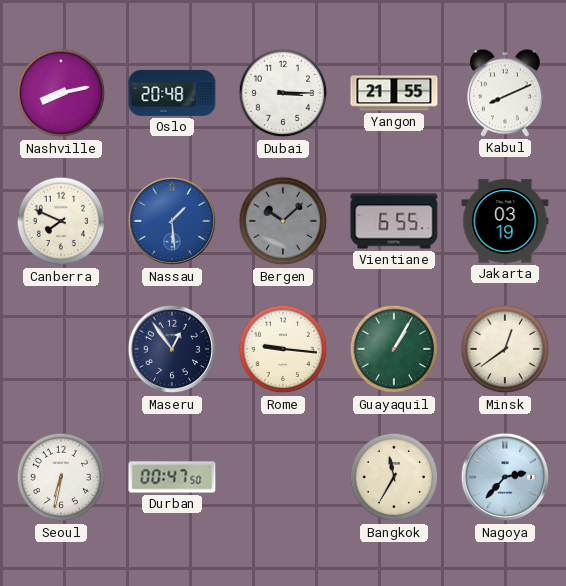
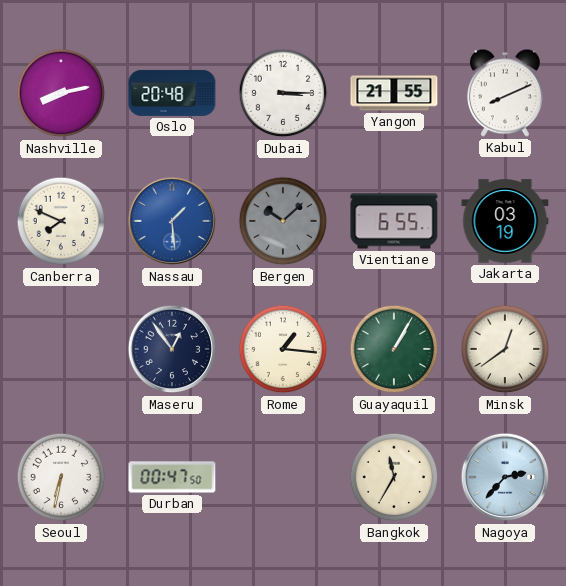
Rome: 9:16 -> 1:16
